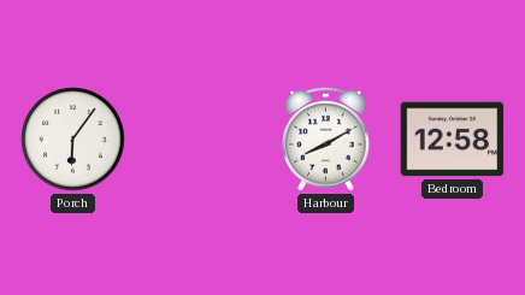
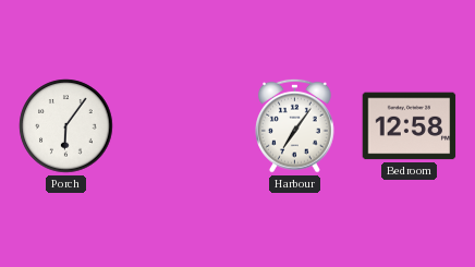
Harbour: 8:10 -> 7:06
